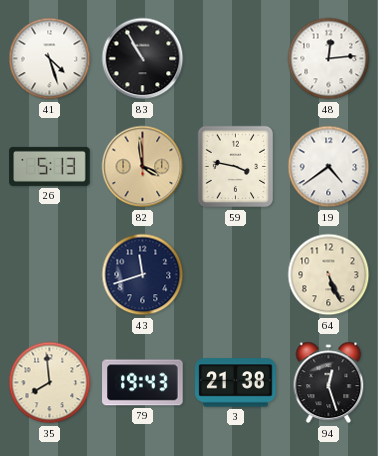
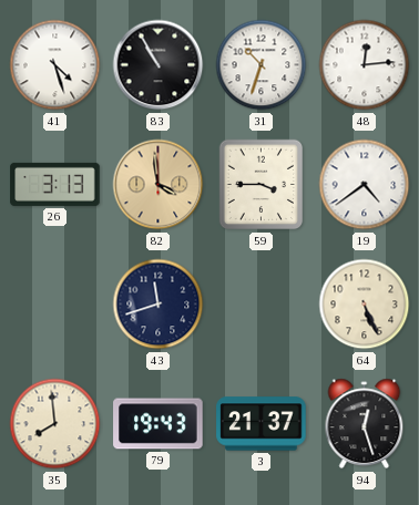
31: none -> 10:33
26: 5:13 -> 3:13
59: 3:47 -> 3:45
3: 21:38 -> 21:37
